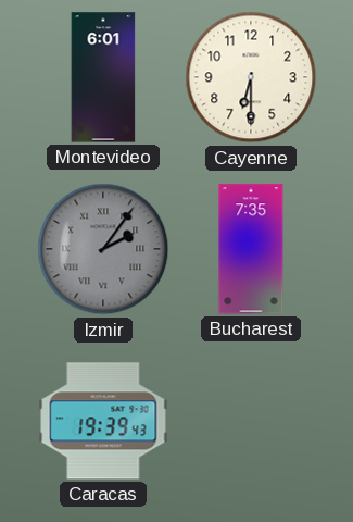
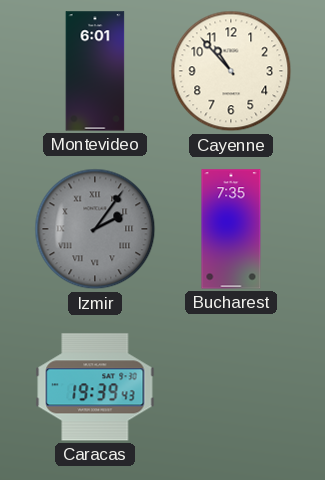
Cayenne: 6:30 -> 10:53
